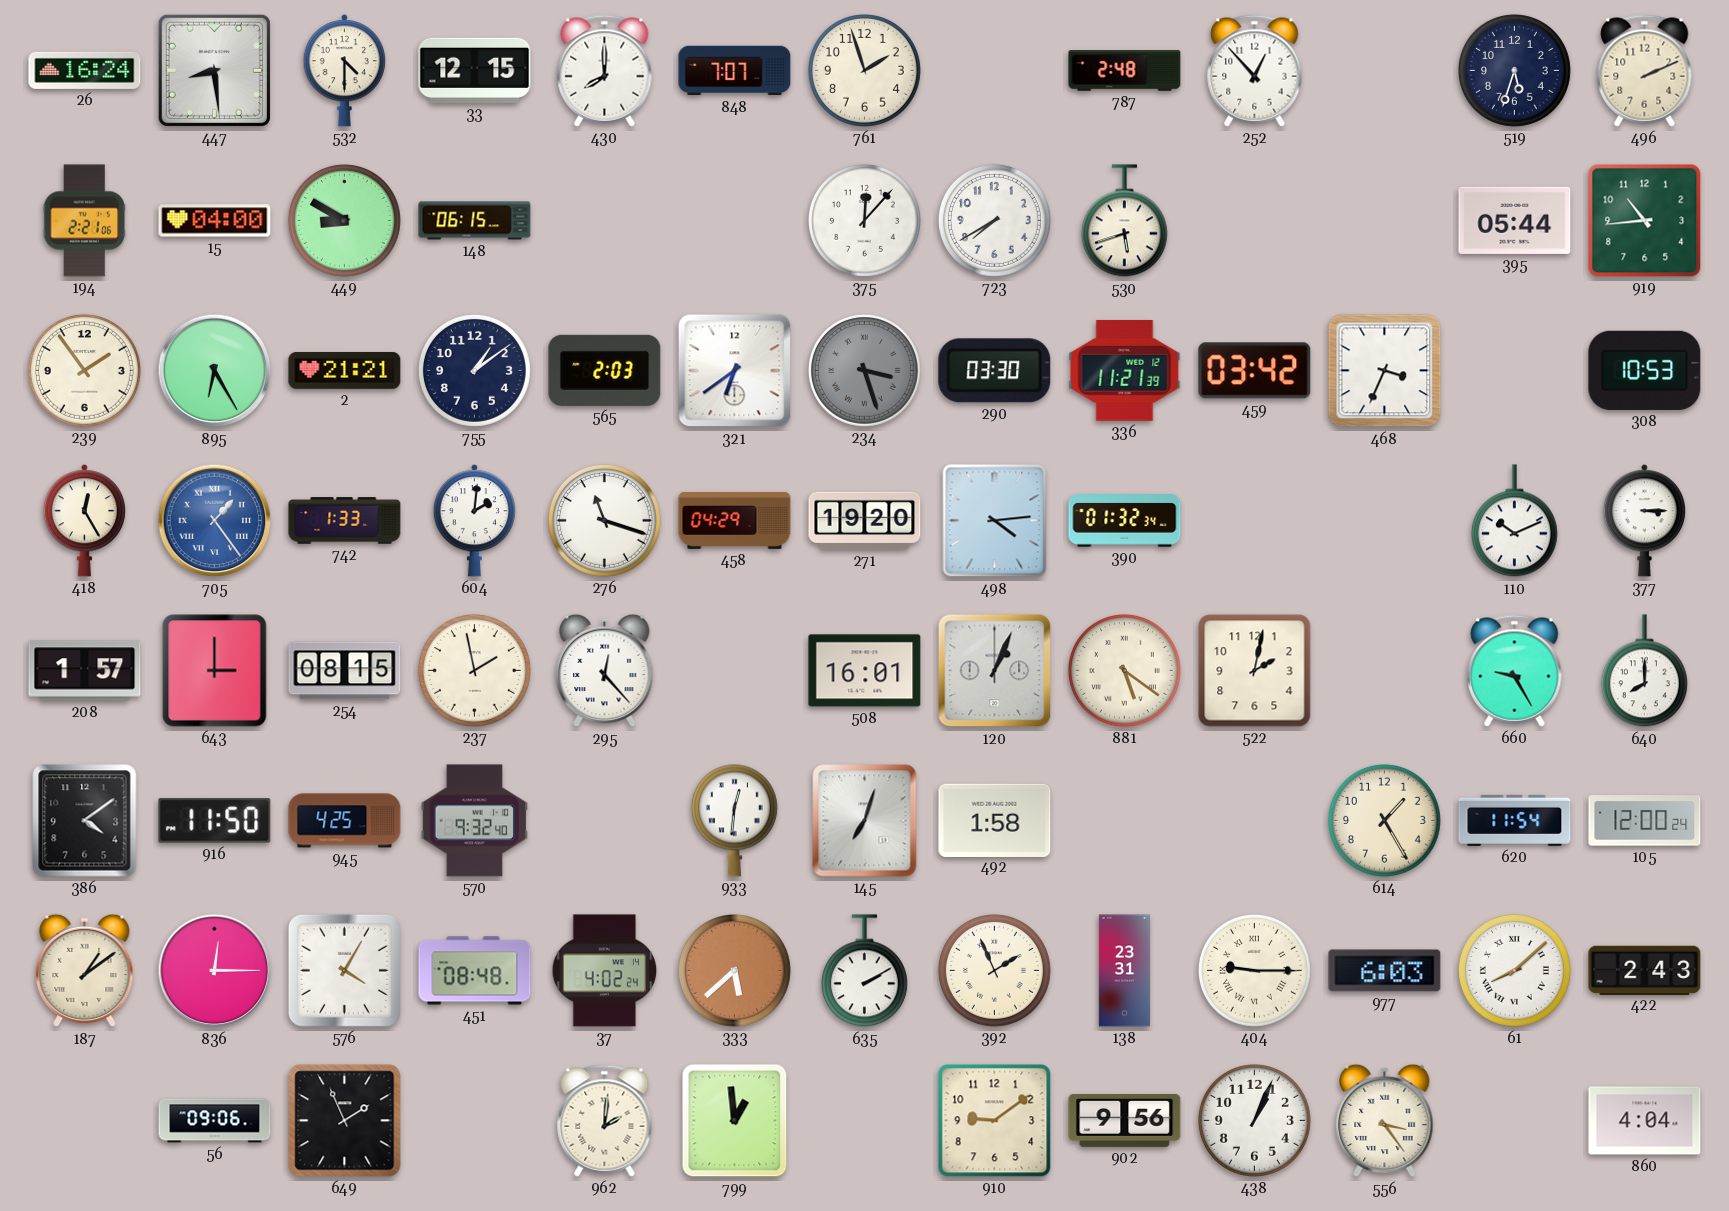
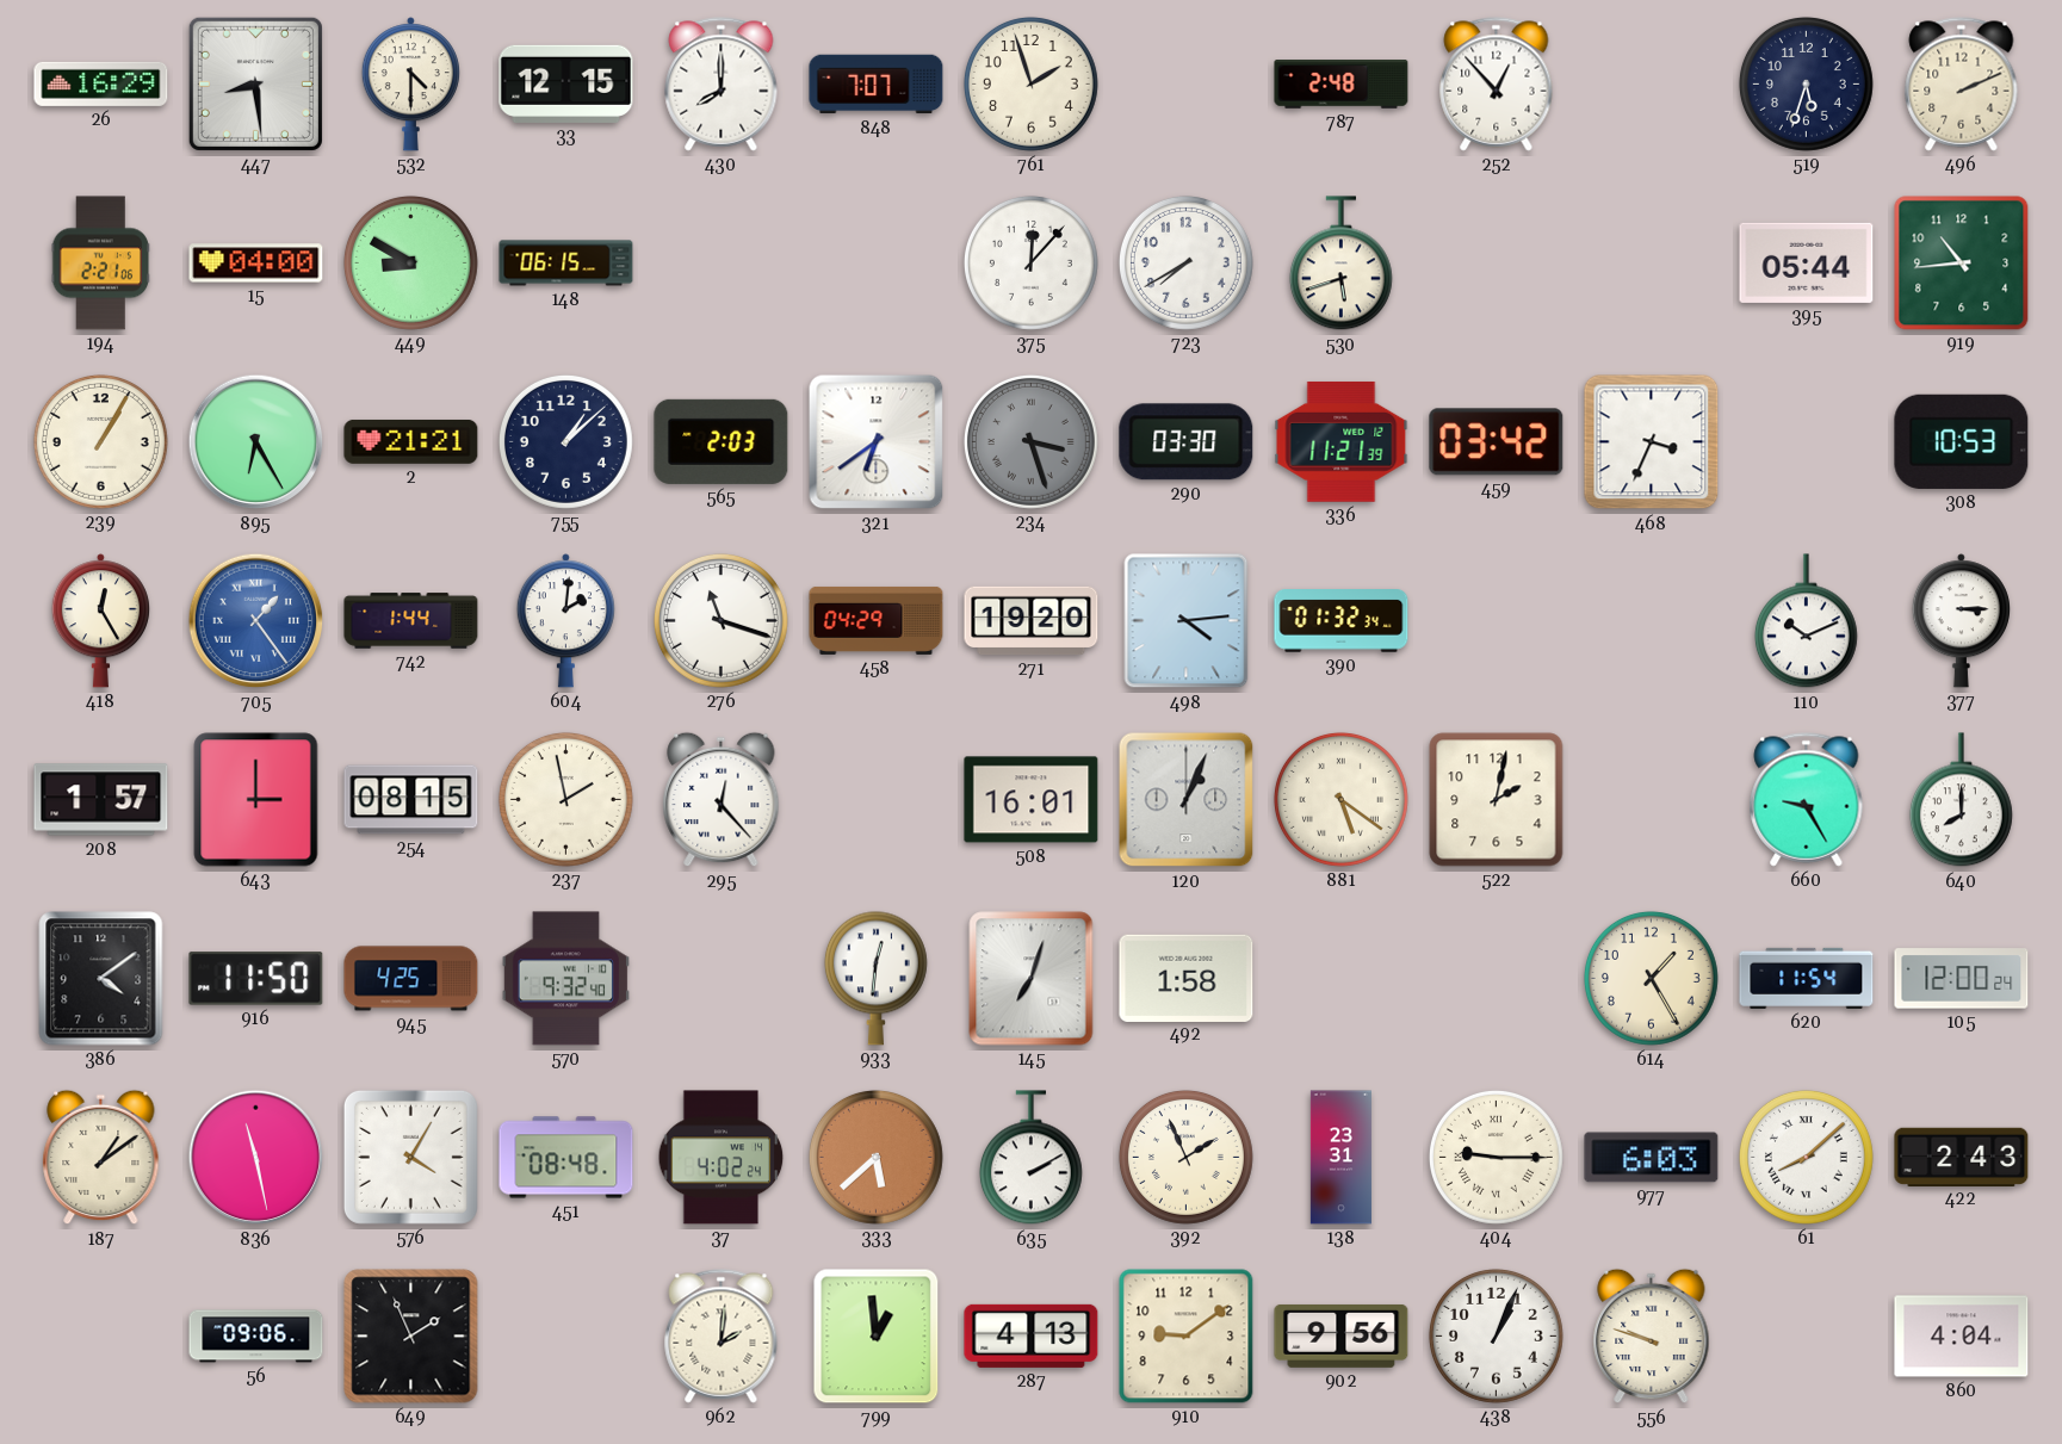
26: 16:24 -> 16:29
239: 1:54 -> 1:05
755: 1:09 -> 1:08
742: 1:33 -> 1:44
836: 12:15 -> 11:28
287: none -> 4:13
556: 3:24 -> 9:48
